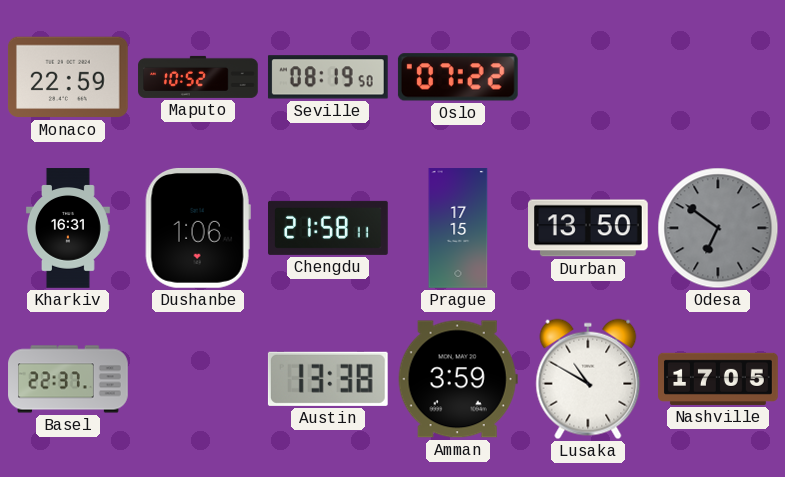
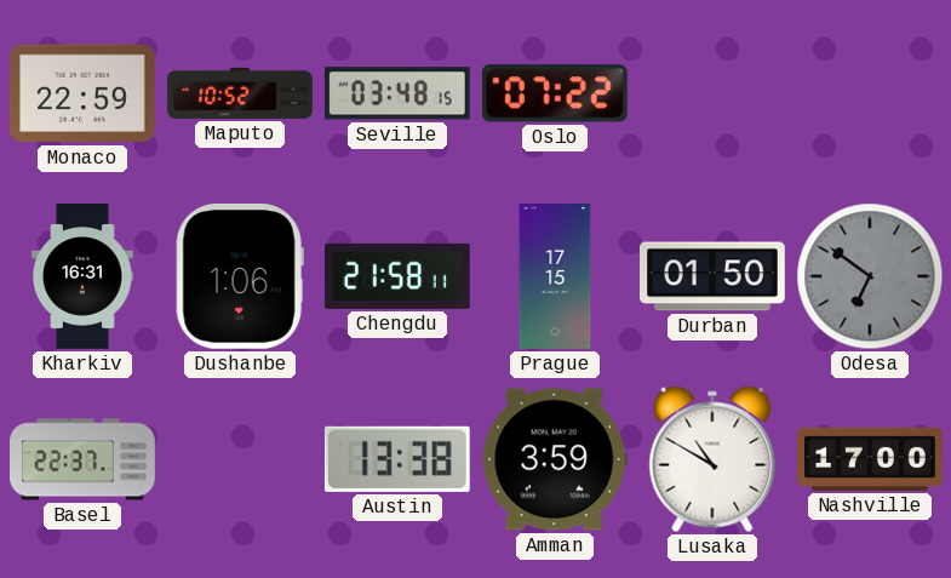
Seville: 08:19 -> 03:48
Durban: 13:50 -> 01:50
Nashville: 17:05 -> 17:00
